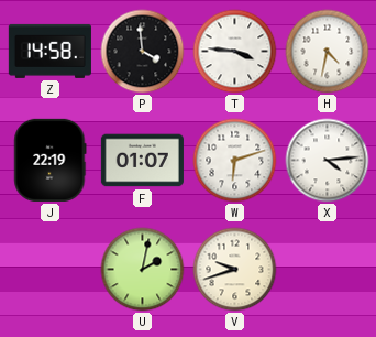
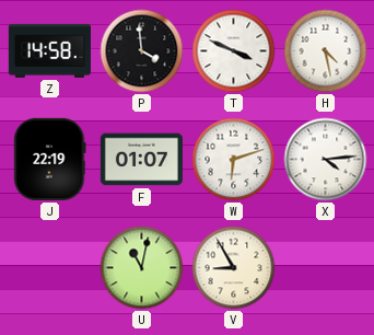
T: 3:46 -> 3:49
H: 4:32 -> 4:28
U: 2:02 -> 11:02
V: 9:42 -> 8:55
